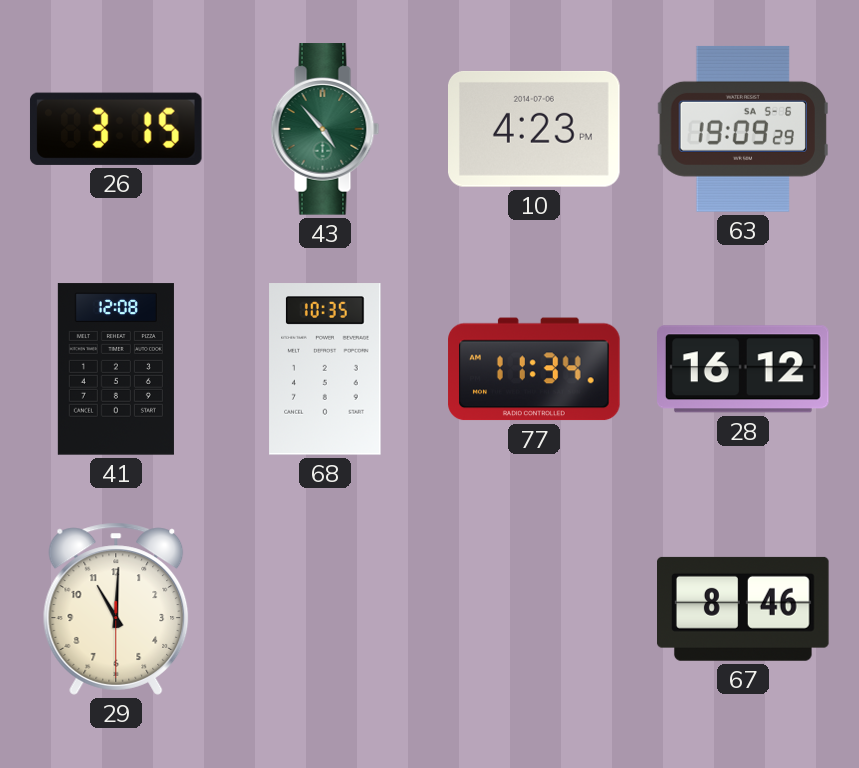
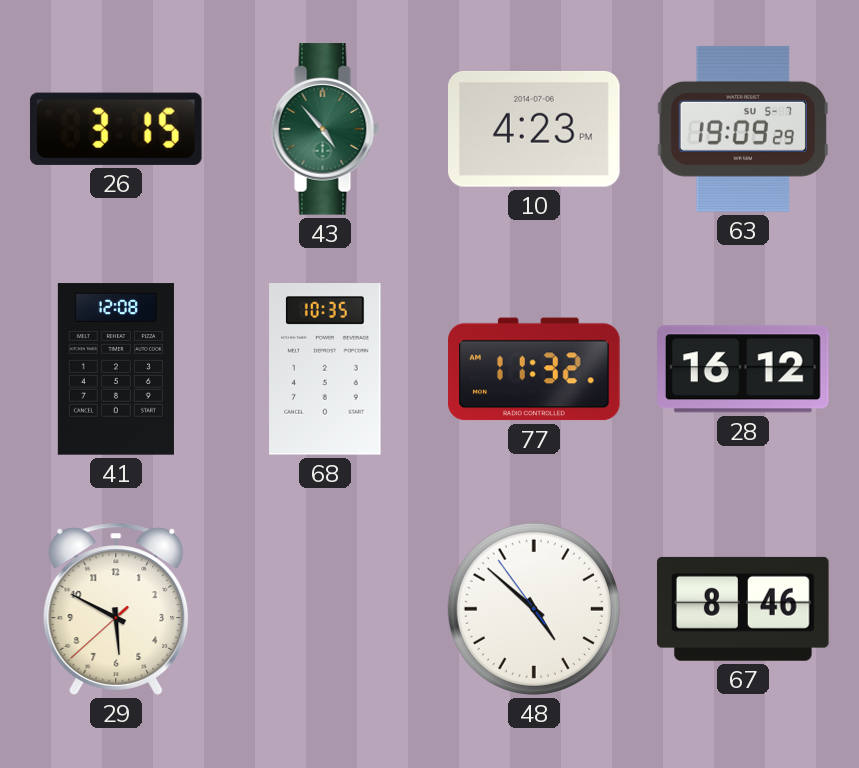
63 date: SA 5-6 -> SU 5-7
77: 11:34 -> 11:32
29: 11:00 -> 5:49
48: none -> 4:51
